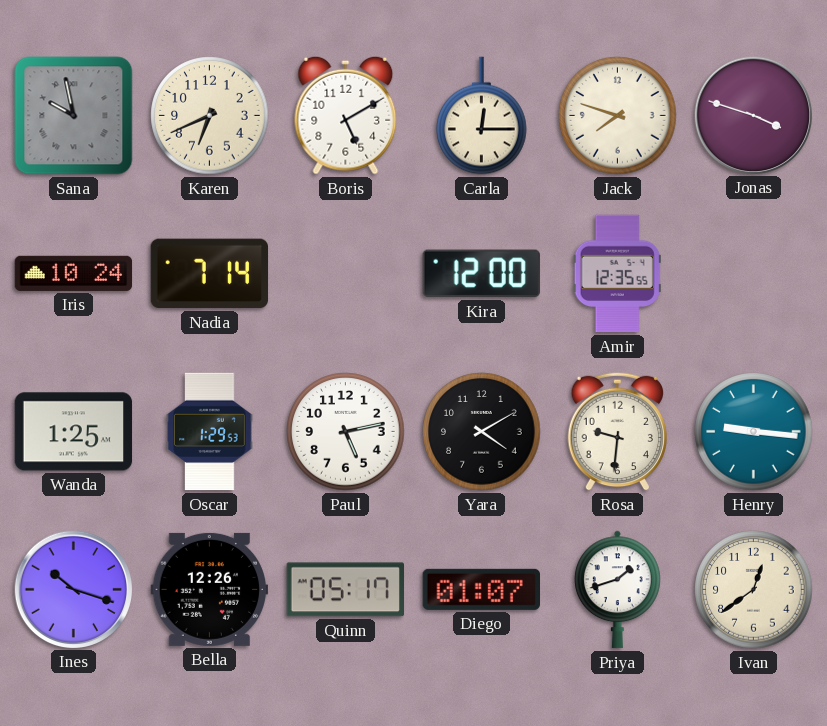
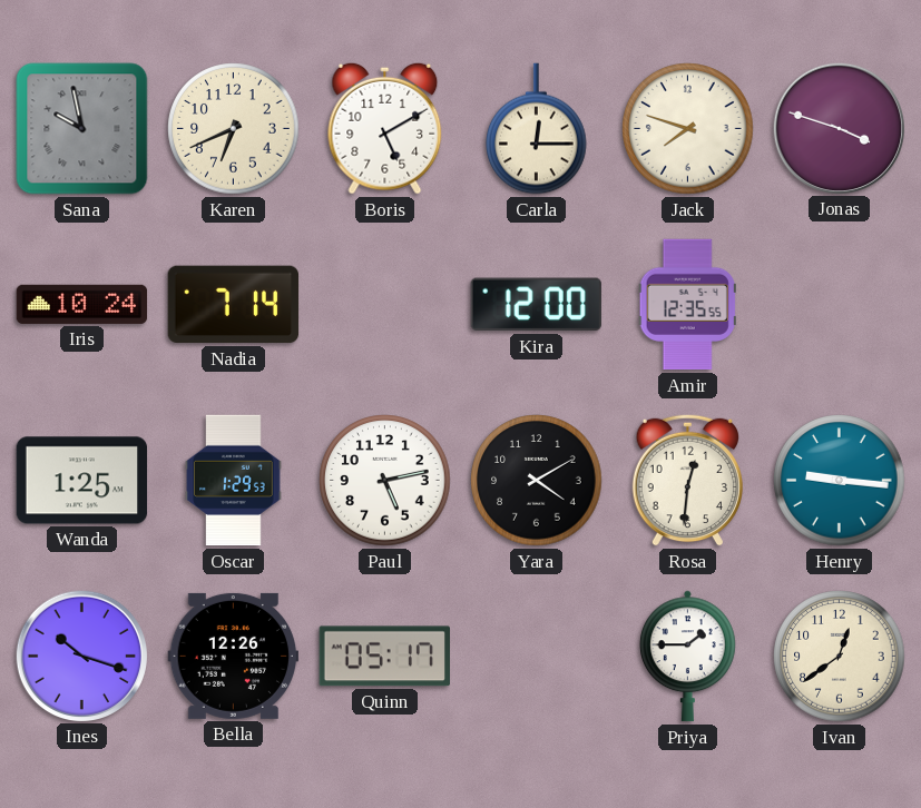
Rosa: 9:31 -> 12:31
Diego: 01:07 -> none
Priya: 1:42 -> 1:45
